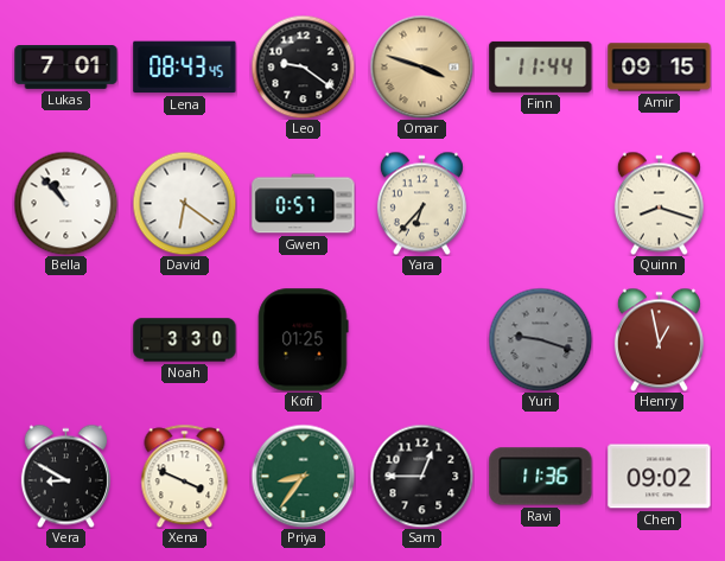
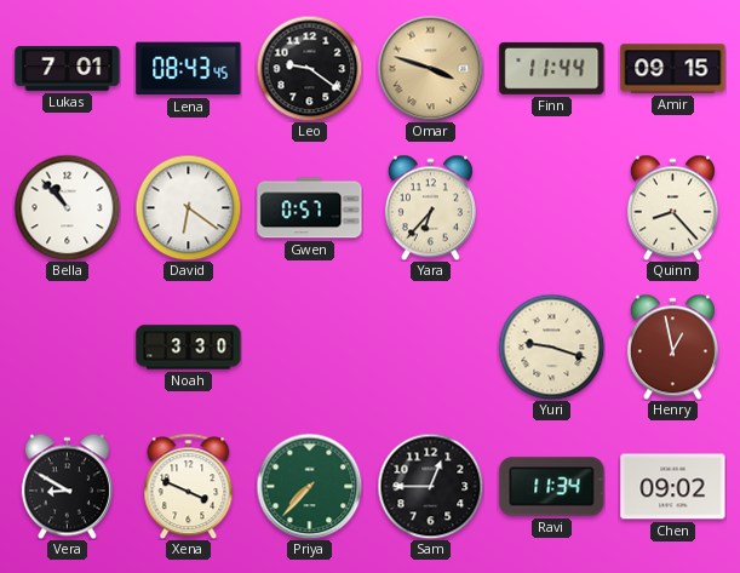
Quinn: 8:18 -> 8:23
Kofi: 01:25 -> none
Yuri dial: grey -> cream
Priya: 8:36 -> 7:37
Ravi: 11:36 -> 11:34
